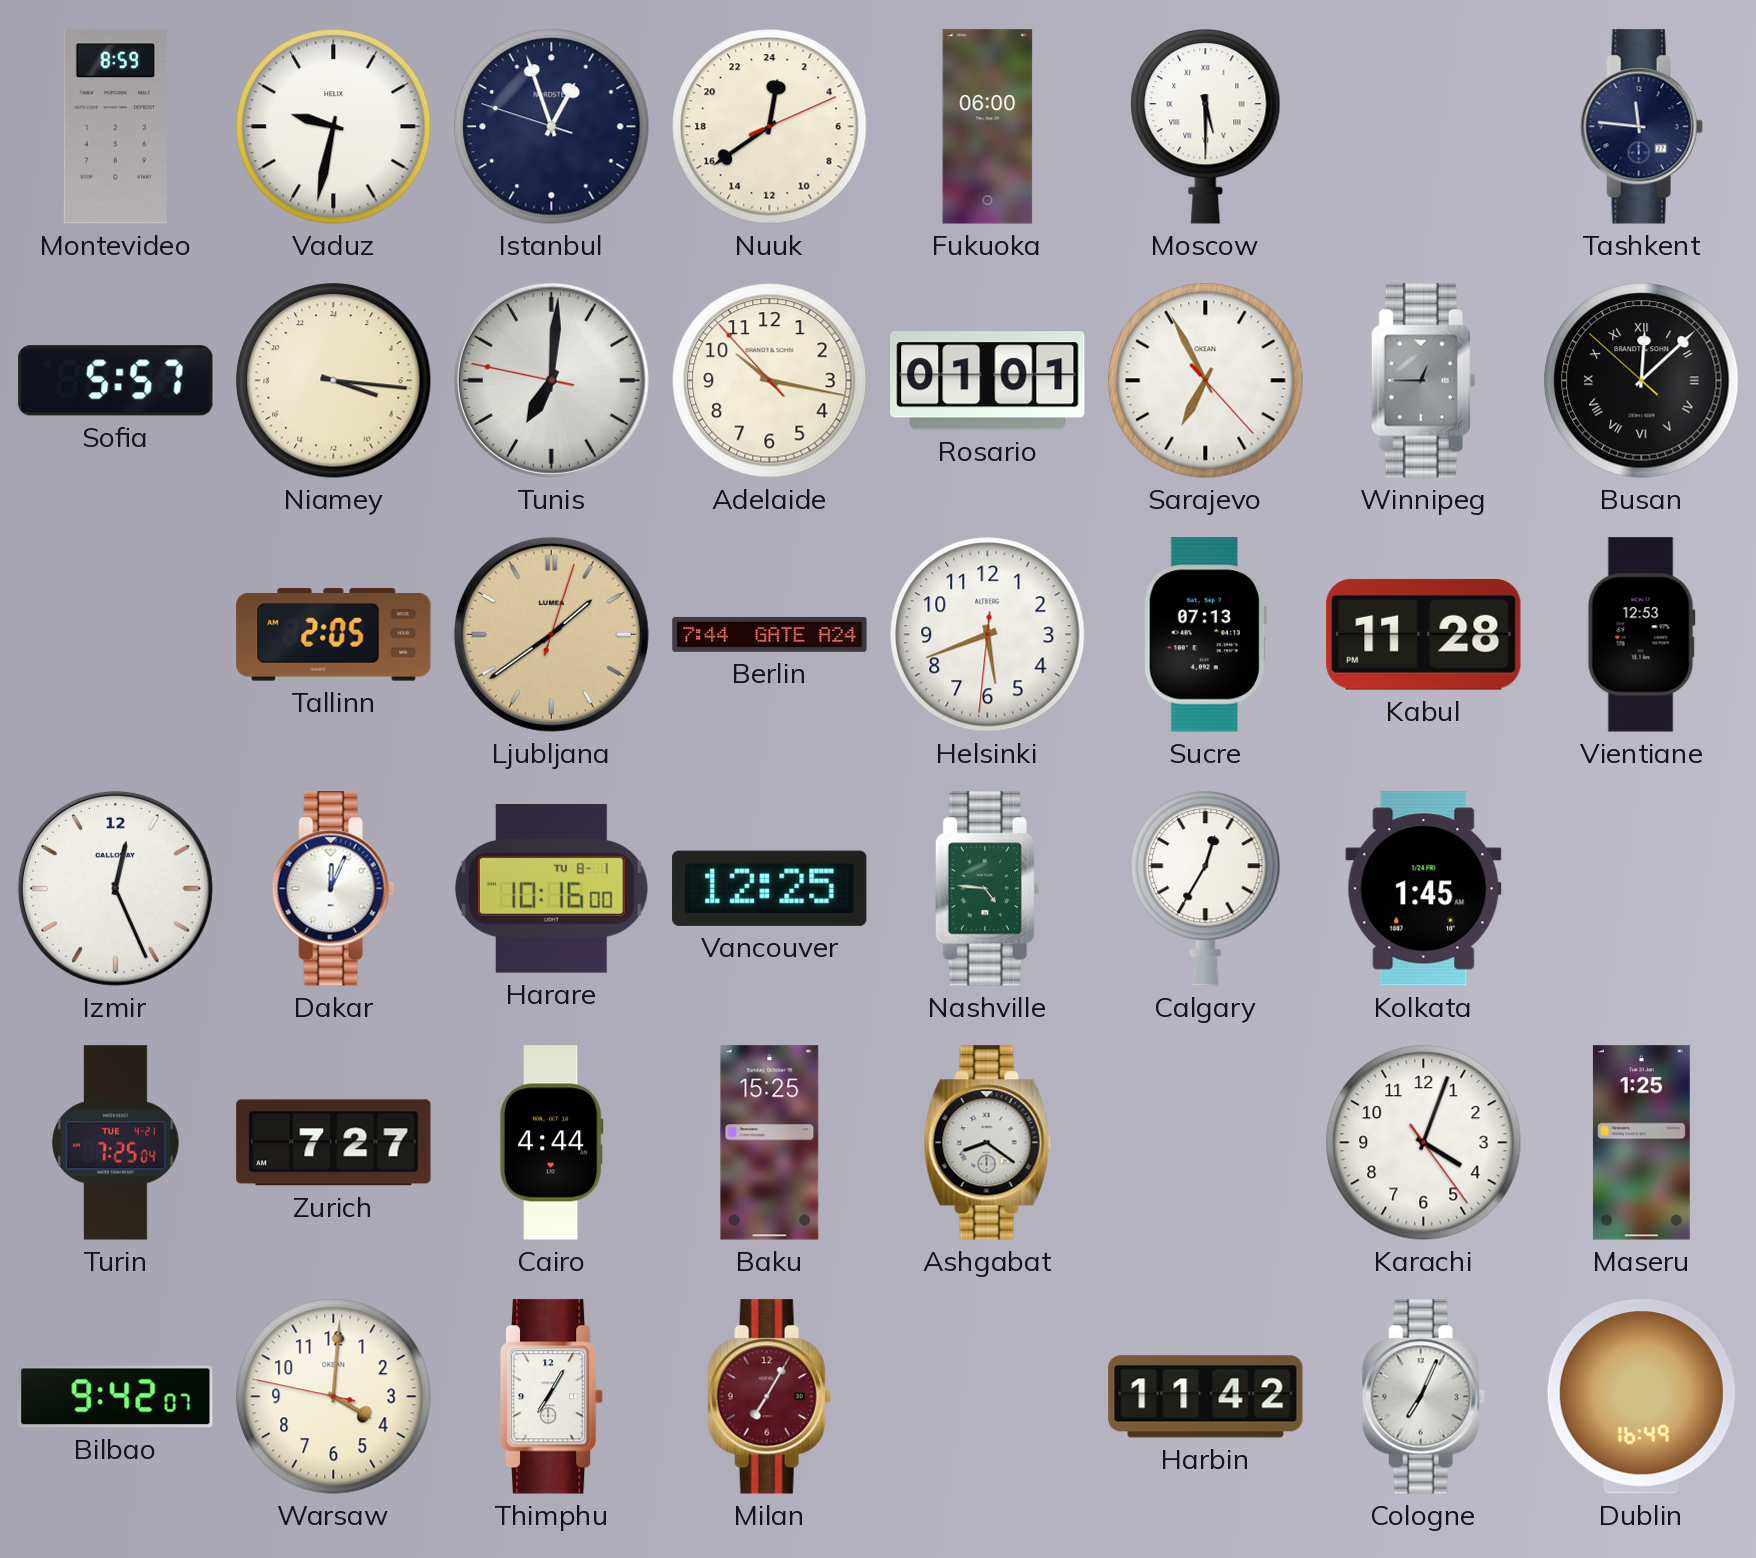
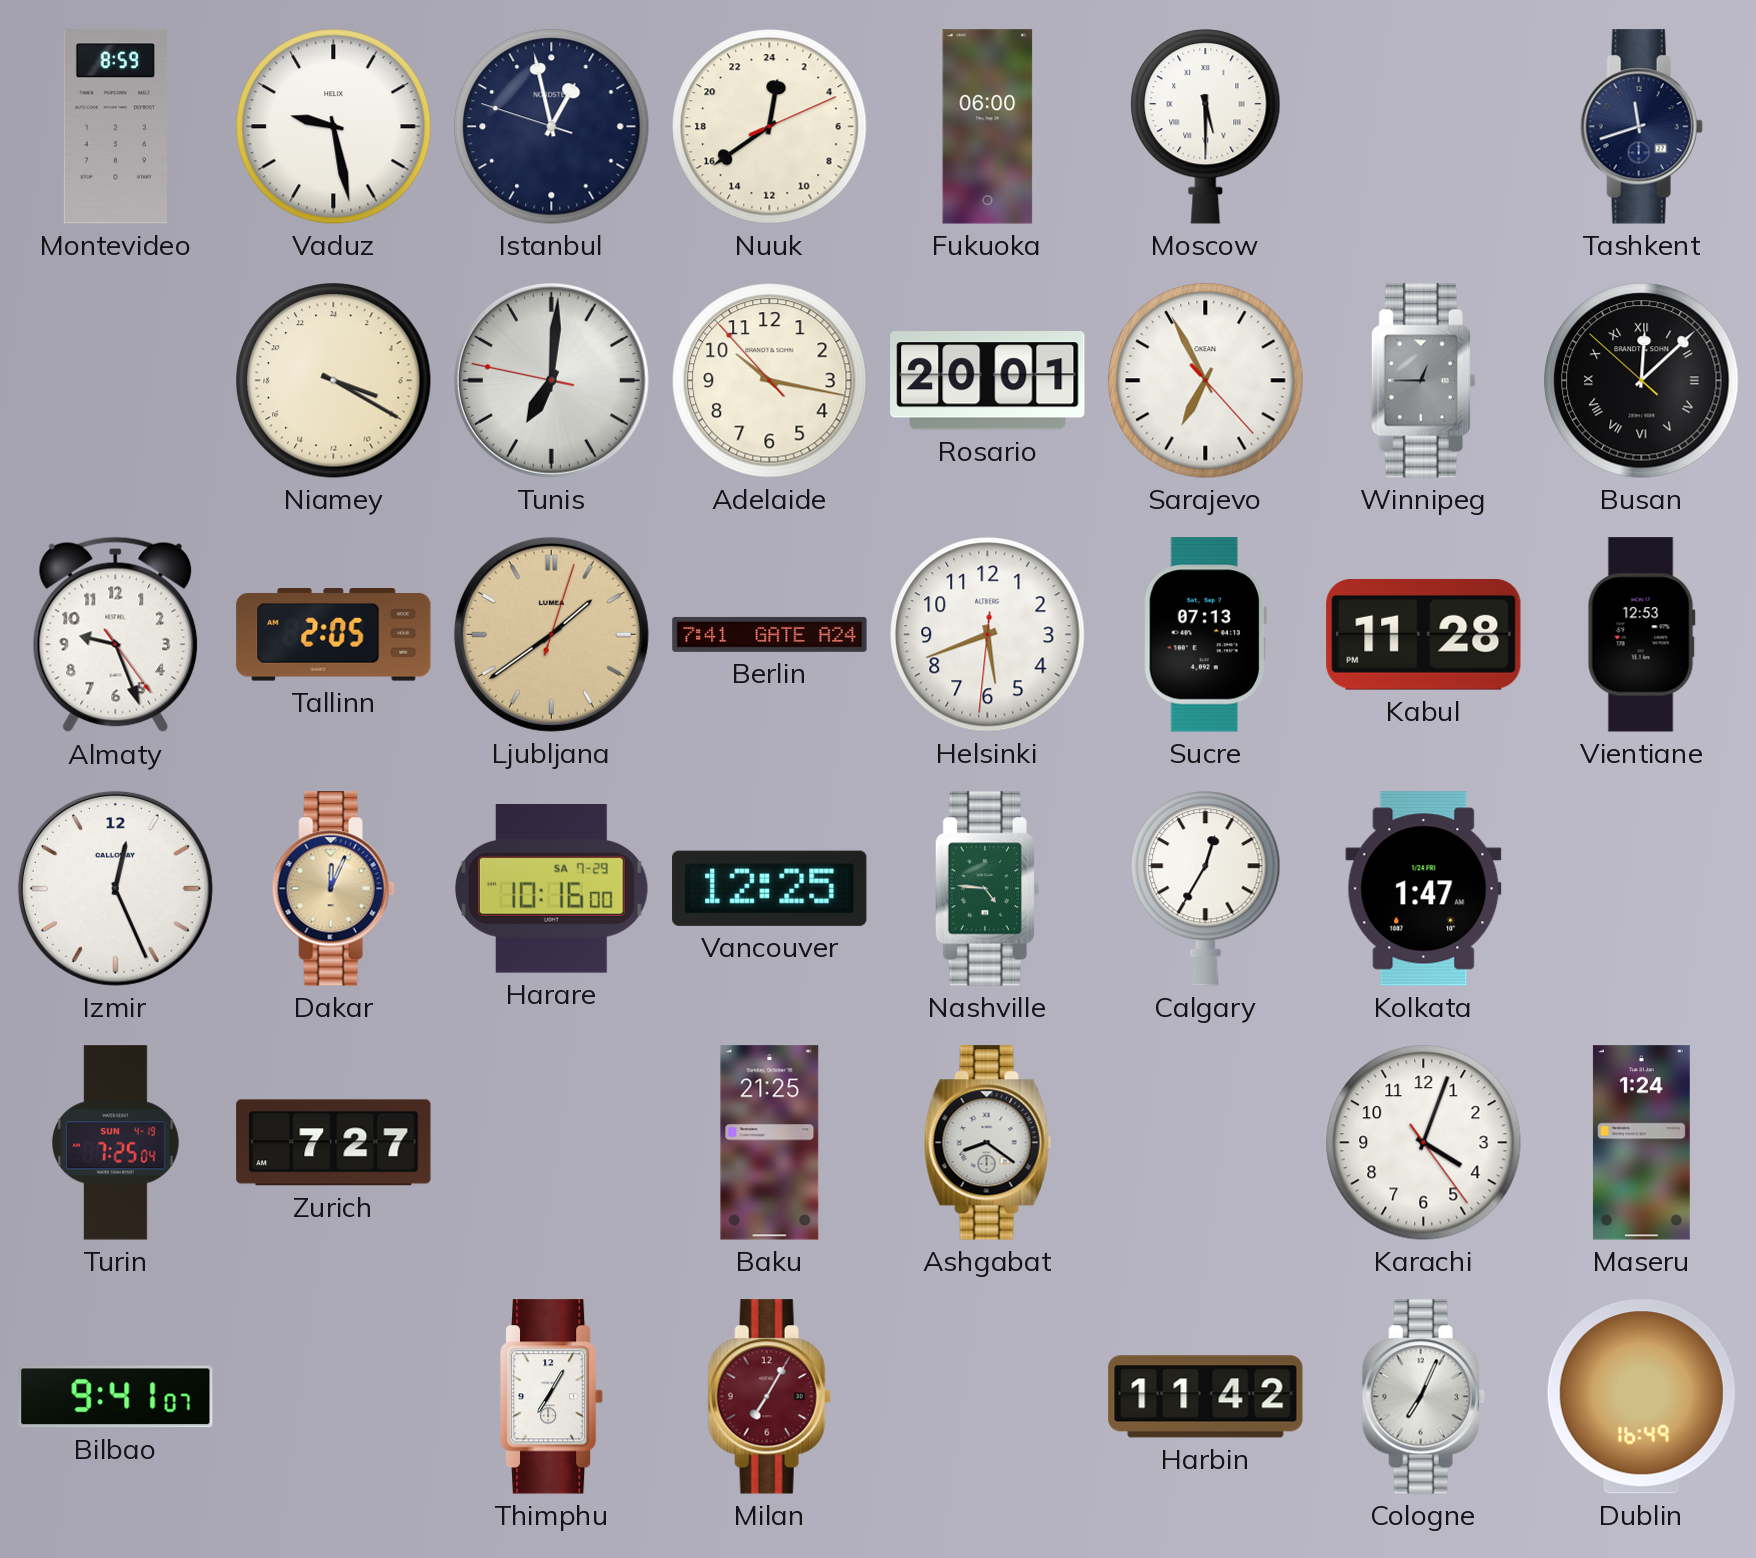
Vaduz: 9:32 -> 9:28
Istanbul: 12:56 -> 12:57
Tashkent: 11:46 -> 11:42
Sofia: 5:57 -> none
Niamey: 7:16 -> 7:20
Rosario: 01:01 -> 20:01
Almaty: none -> 9:26
Berlin: 7:44 -> 7:41
Dakar dial: white -> champagne
Harare date: TU 8-1 -> SA 7-29
Kolkata: 1:45 -> 1:47
Turin date: TUE 4-21 -> SUN 4-19
Cairo: 4:44 -> none
Baku: 15:25 -> 21:25
Maseru: 1:25 -> 1:24
Bilbao: 9:42 -> 9:41
Warsaw: 4:00 -> none
